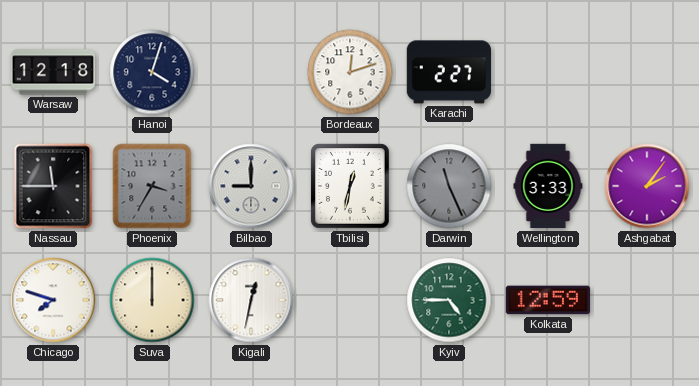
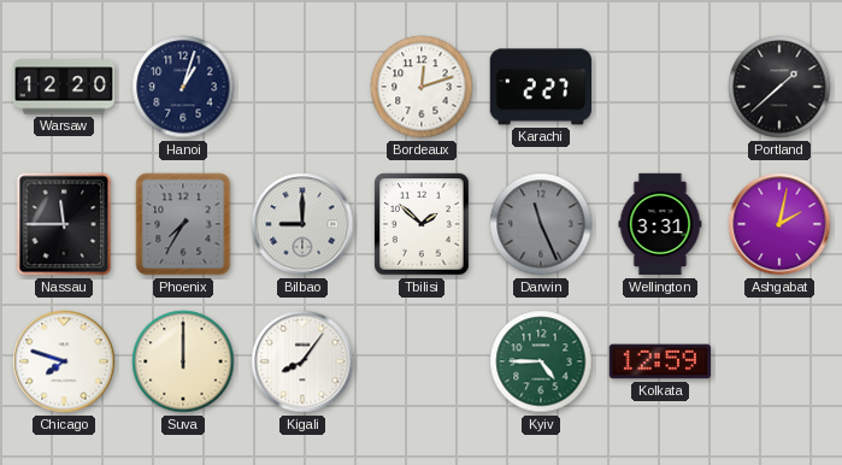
Warsaw: 12:18 -> 12:20
Hanoi: 4:03 -> 1:03
Portland: none -> 1:38
Phoenix: 3:35 -> 7:35
Tbilisi: 12:32 -> 1:52
Wellington: 3:33 -> 3:31
Ashgabat: 2:06 -> 2:02
Kigali: 12:32 -> 8:06
